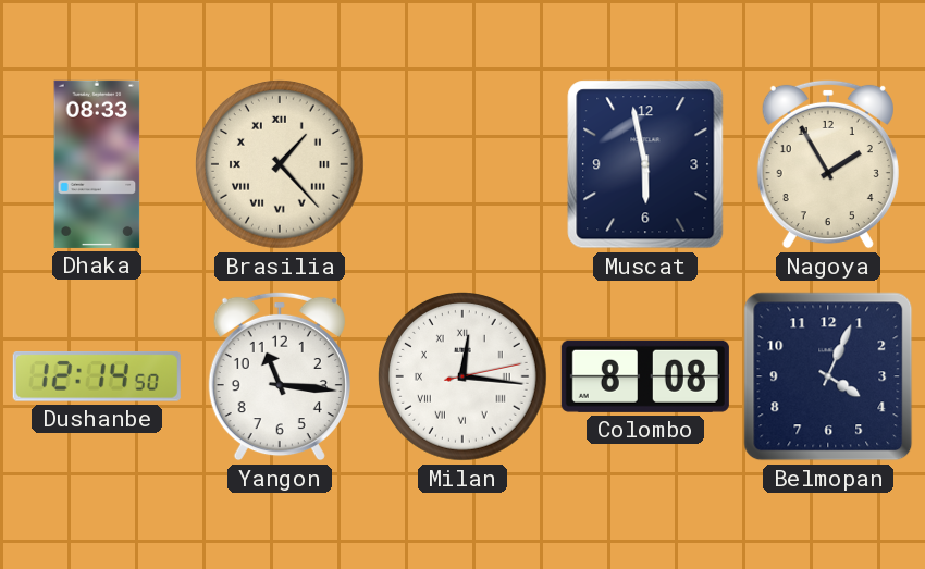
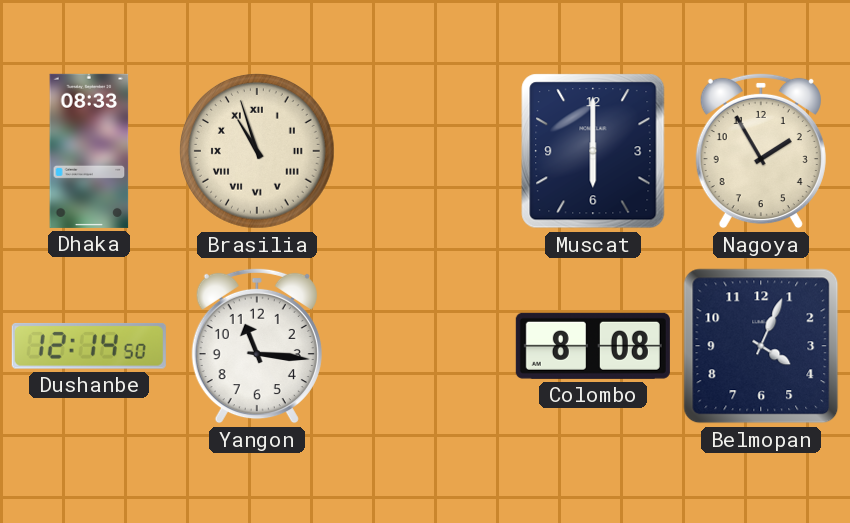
Brasilia: 1:23 -> 10:57
Muscat: 5:58 -> 6:00
Milan: 12:16 -> none
